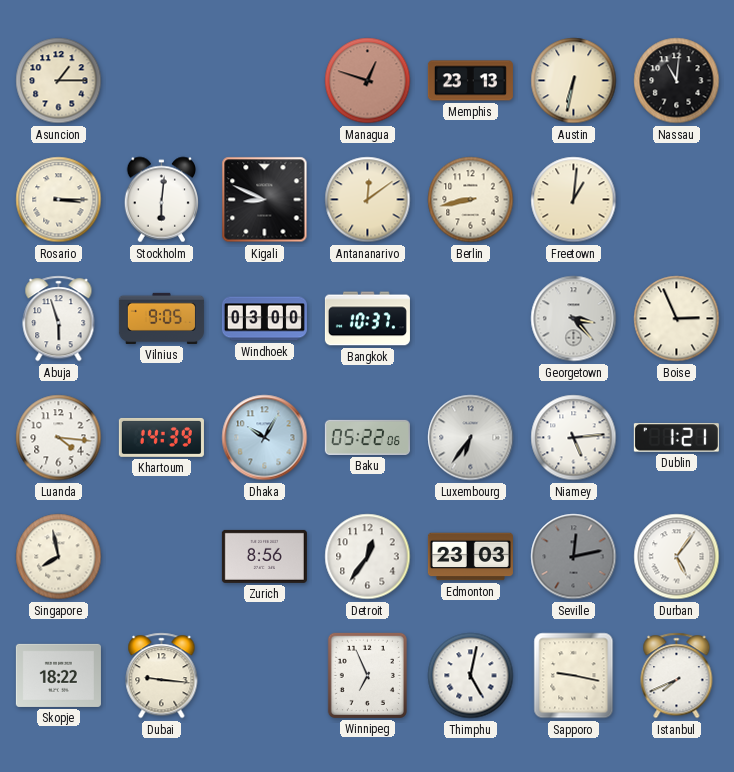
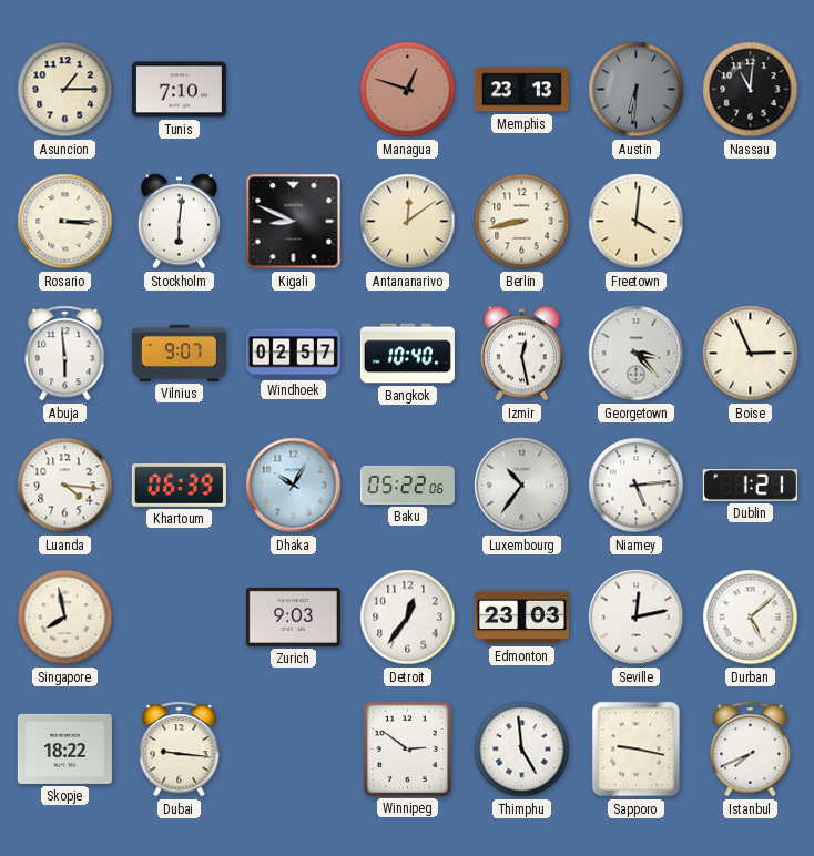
Tunis: none -> 7:10
Austin: 6:32 -> 6:31
Austin dial: cream -> grey
Freetown: 1:01 -> 4:01
Abuja: 5:57 -> 5:59
Vilnius: 9:05 -> 9:07
Windhoek: 03:00 -> 02:57
Bangkok: 10:37 -> 10:40
Izmir: none -> 12:28
Khartoum: 14:39 -> 06:39
Luxembourg: 6:36 -> 10:36
Zurich: 8:56 -> 9:03
Seville dial: grey -> white
Durban: 5:06 -> 5:08
Winnipeg: 6:56 -> 2:51
Thimphu: 5:02 -> 4:59
